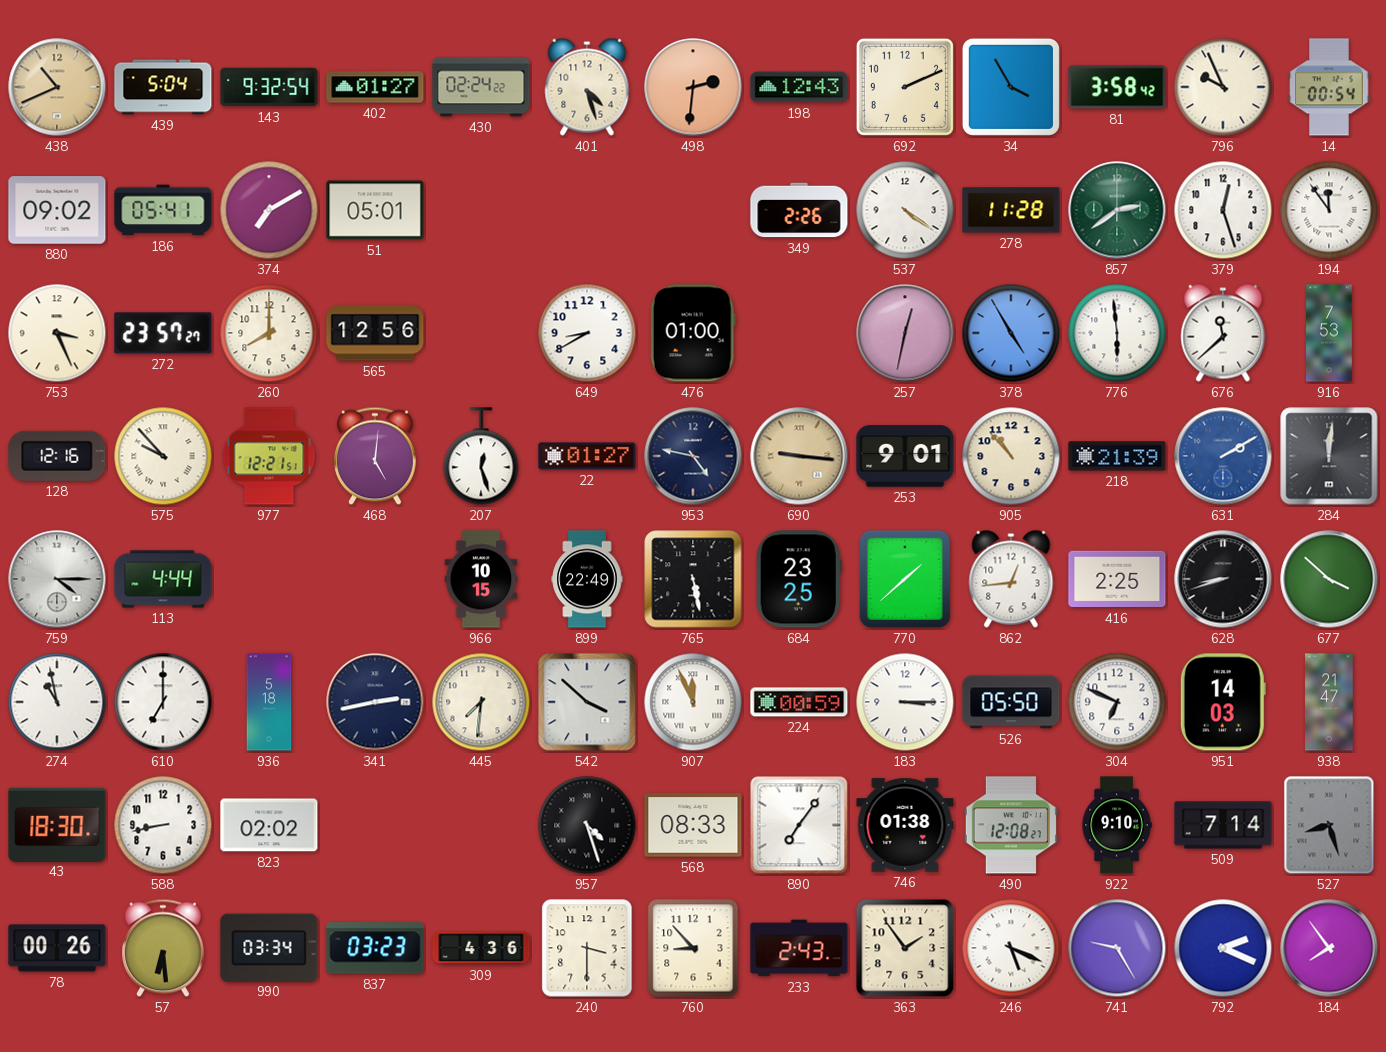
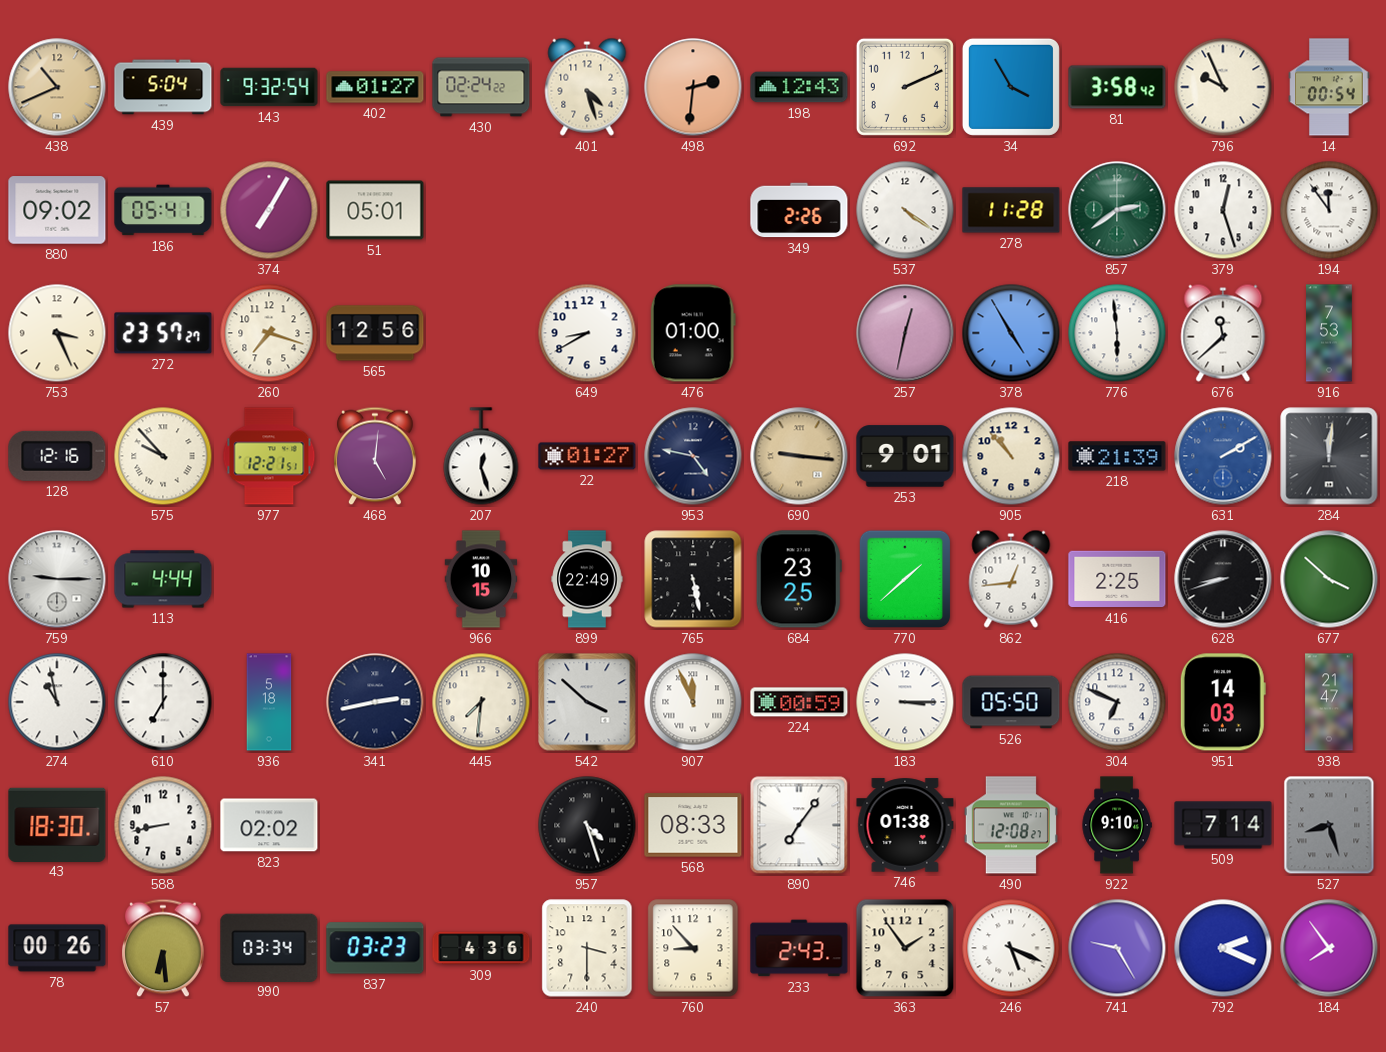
374: 7:10 -> 7:05
260: 8:00 -> 7:18
759: 4:15 -> 9:15
